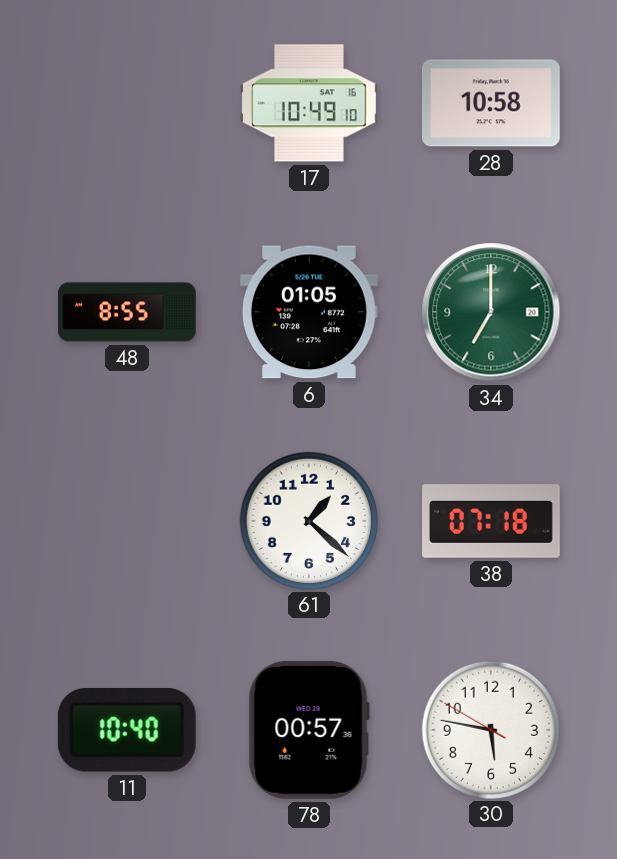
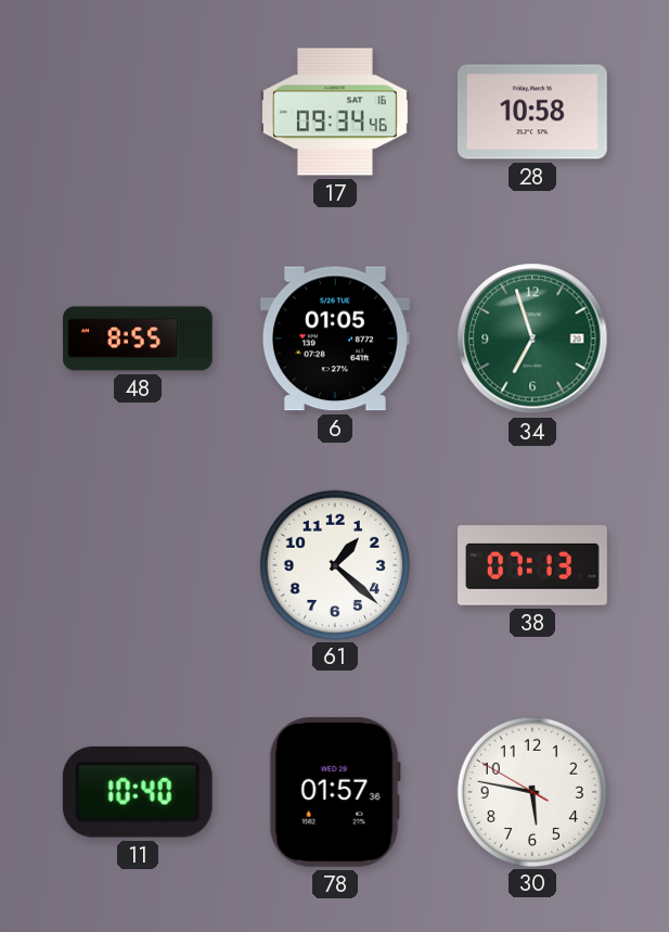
17: 10:49 -> 09:34
34: 7:00 -> 6:57
38: 07:18 -> 07:13
78: 00:57 -> 01:57
